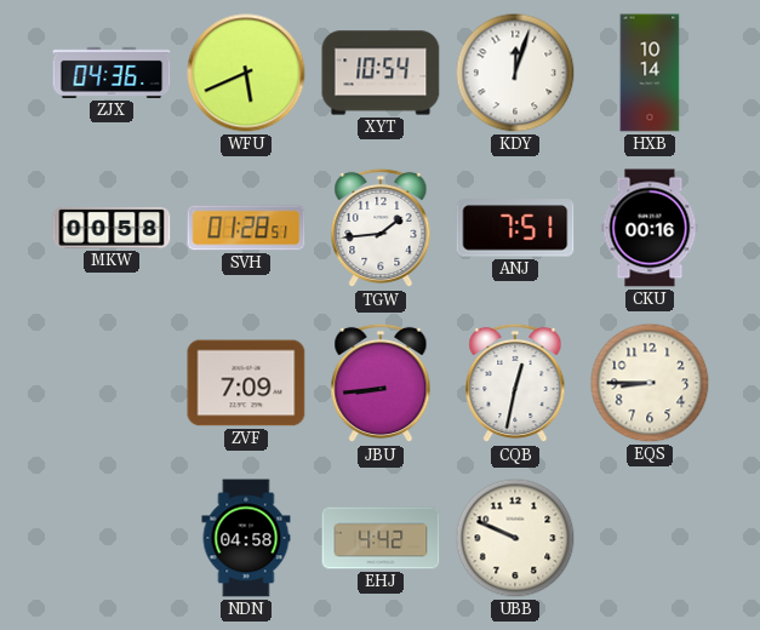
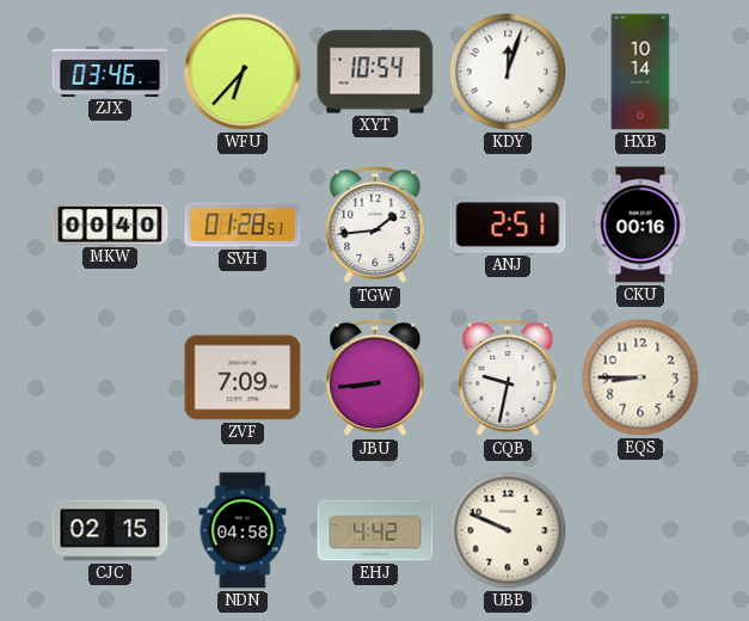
ZJX: 04:36 -> 03:46
WFU: 5:41 -> 6:37
MKW: 00:58 -> 00:40
ANJ: 7:51 -> 2:51
CQB: 12:32 -> 9:32
CJC: none -> 02:15
